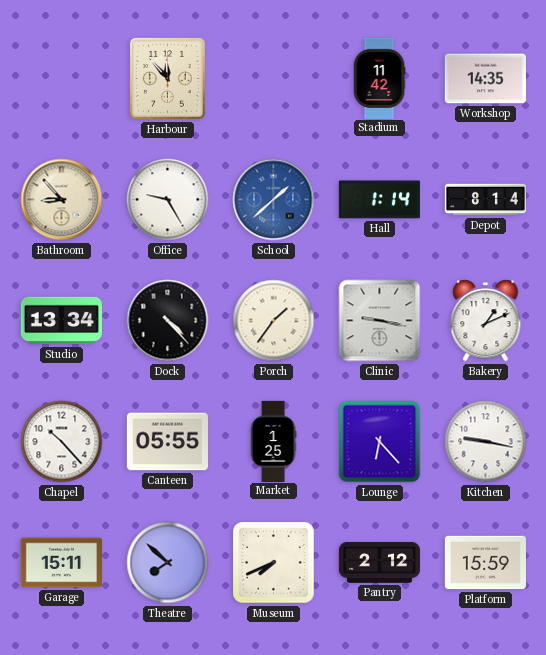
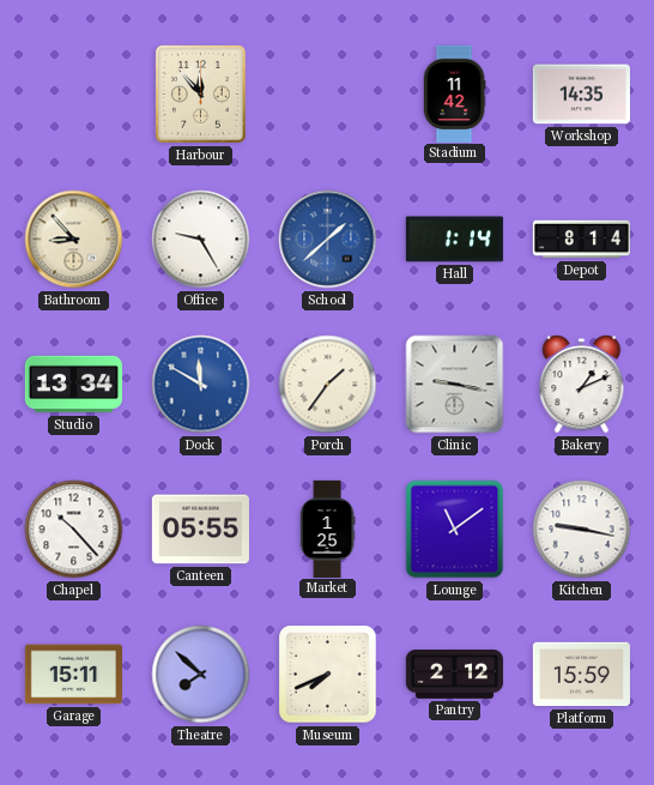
Dock: 4:23 -> 11:50
Dock dial: black -> blue
Lounge: 6:23 -> 11:09
